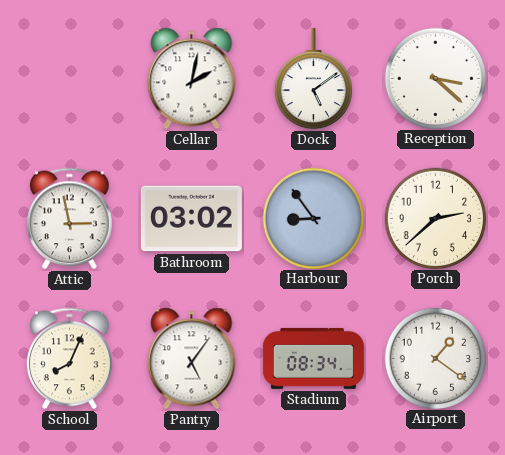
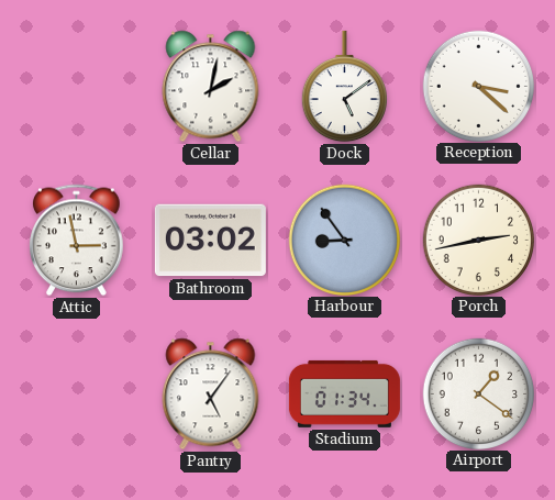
Porch: 2:38 -> 2:43
School: 8:04 -> none
Stadium: 08:34 -> 01:34
